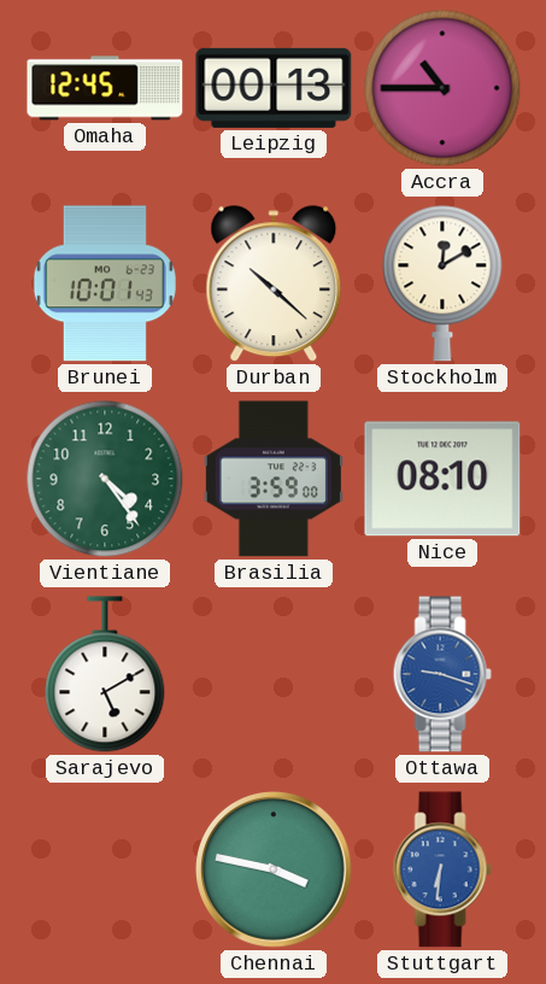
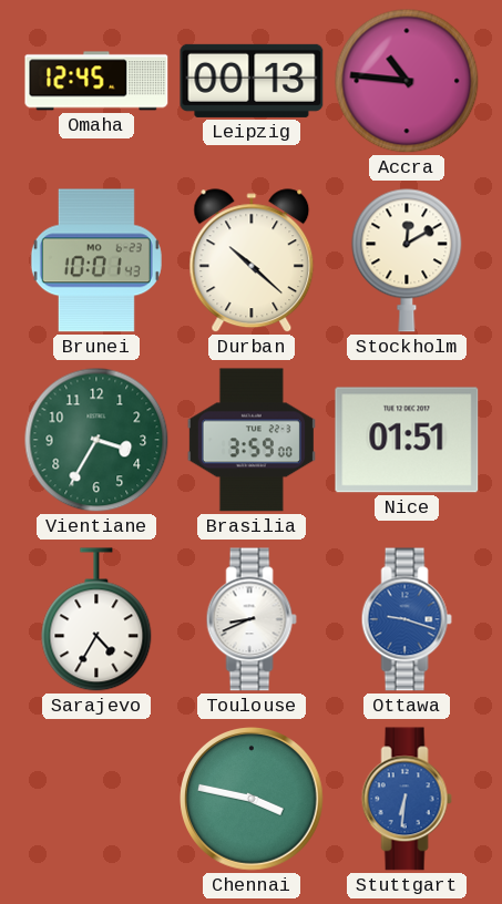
Accra: 10:45 -> 10:46
Vientiane: 4:24 -> 3:35
Nice: 08:10 -> 01:51
Sarajevo: 5:10 -> 4:35
Toulouse: none -> 8:41
